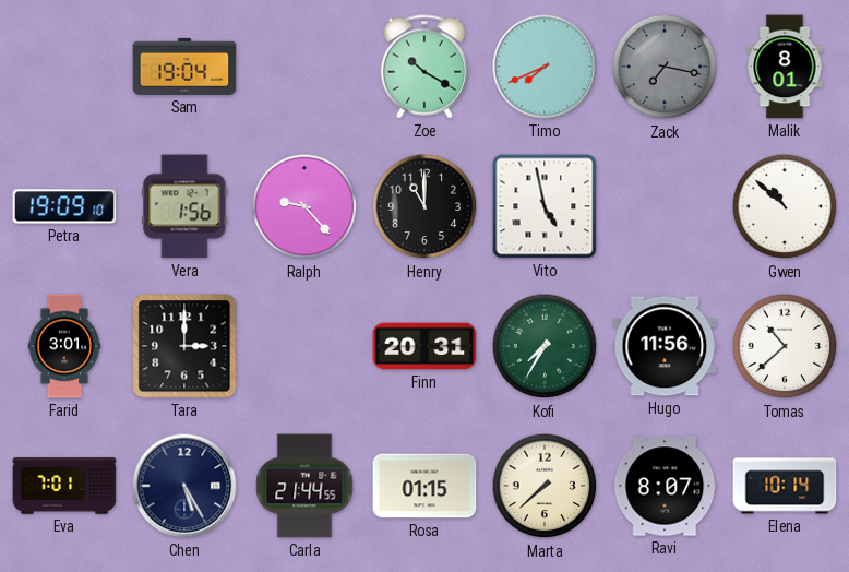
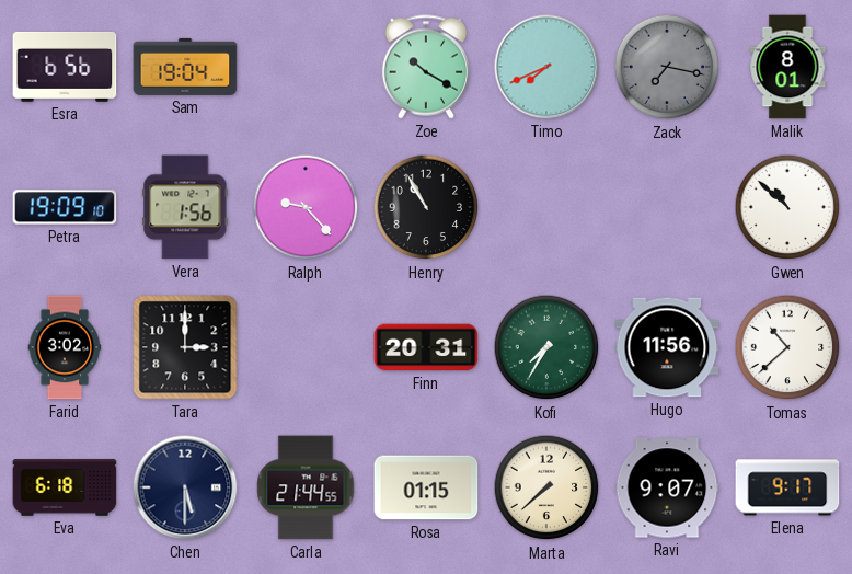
Esra: none -> 6:56
Henry: 11:00 -> 10:55
Vito: 4:58 -> none
Farid: 3:01 -> 3:02
Eva: 7:01 -> 6:18
Chen: 5:25 -> 5:30
Ravi: 8:07 -> 9:07
Elena: 10:14 -> 9:17
